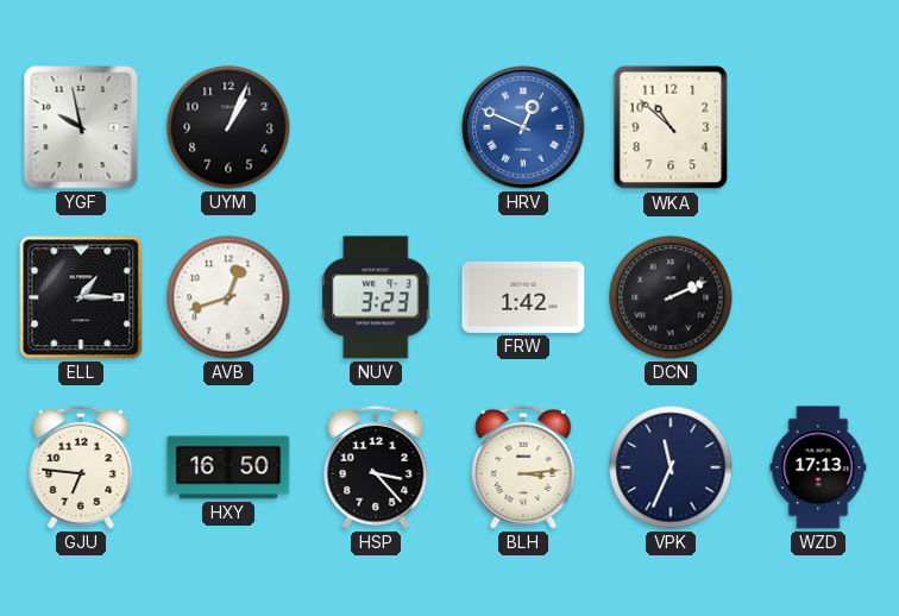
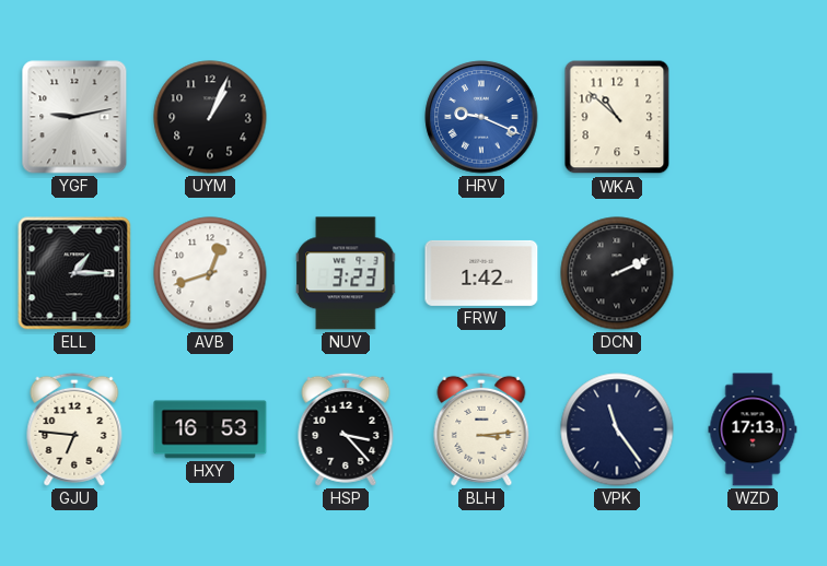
YGF: 9:58 -> 9:13
HRV: 12:49 -> 9:19
HXY: 16:50 -> 16:53
VPK: 11:34 -> 11:24
